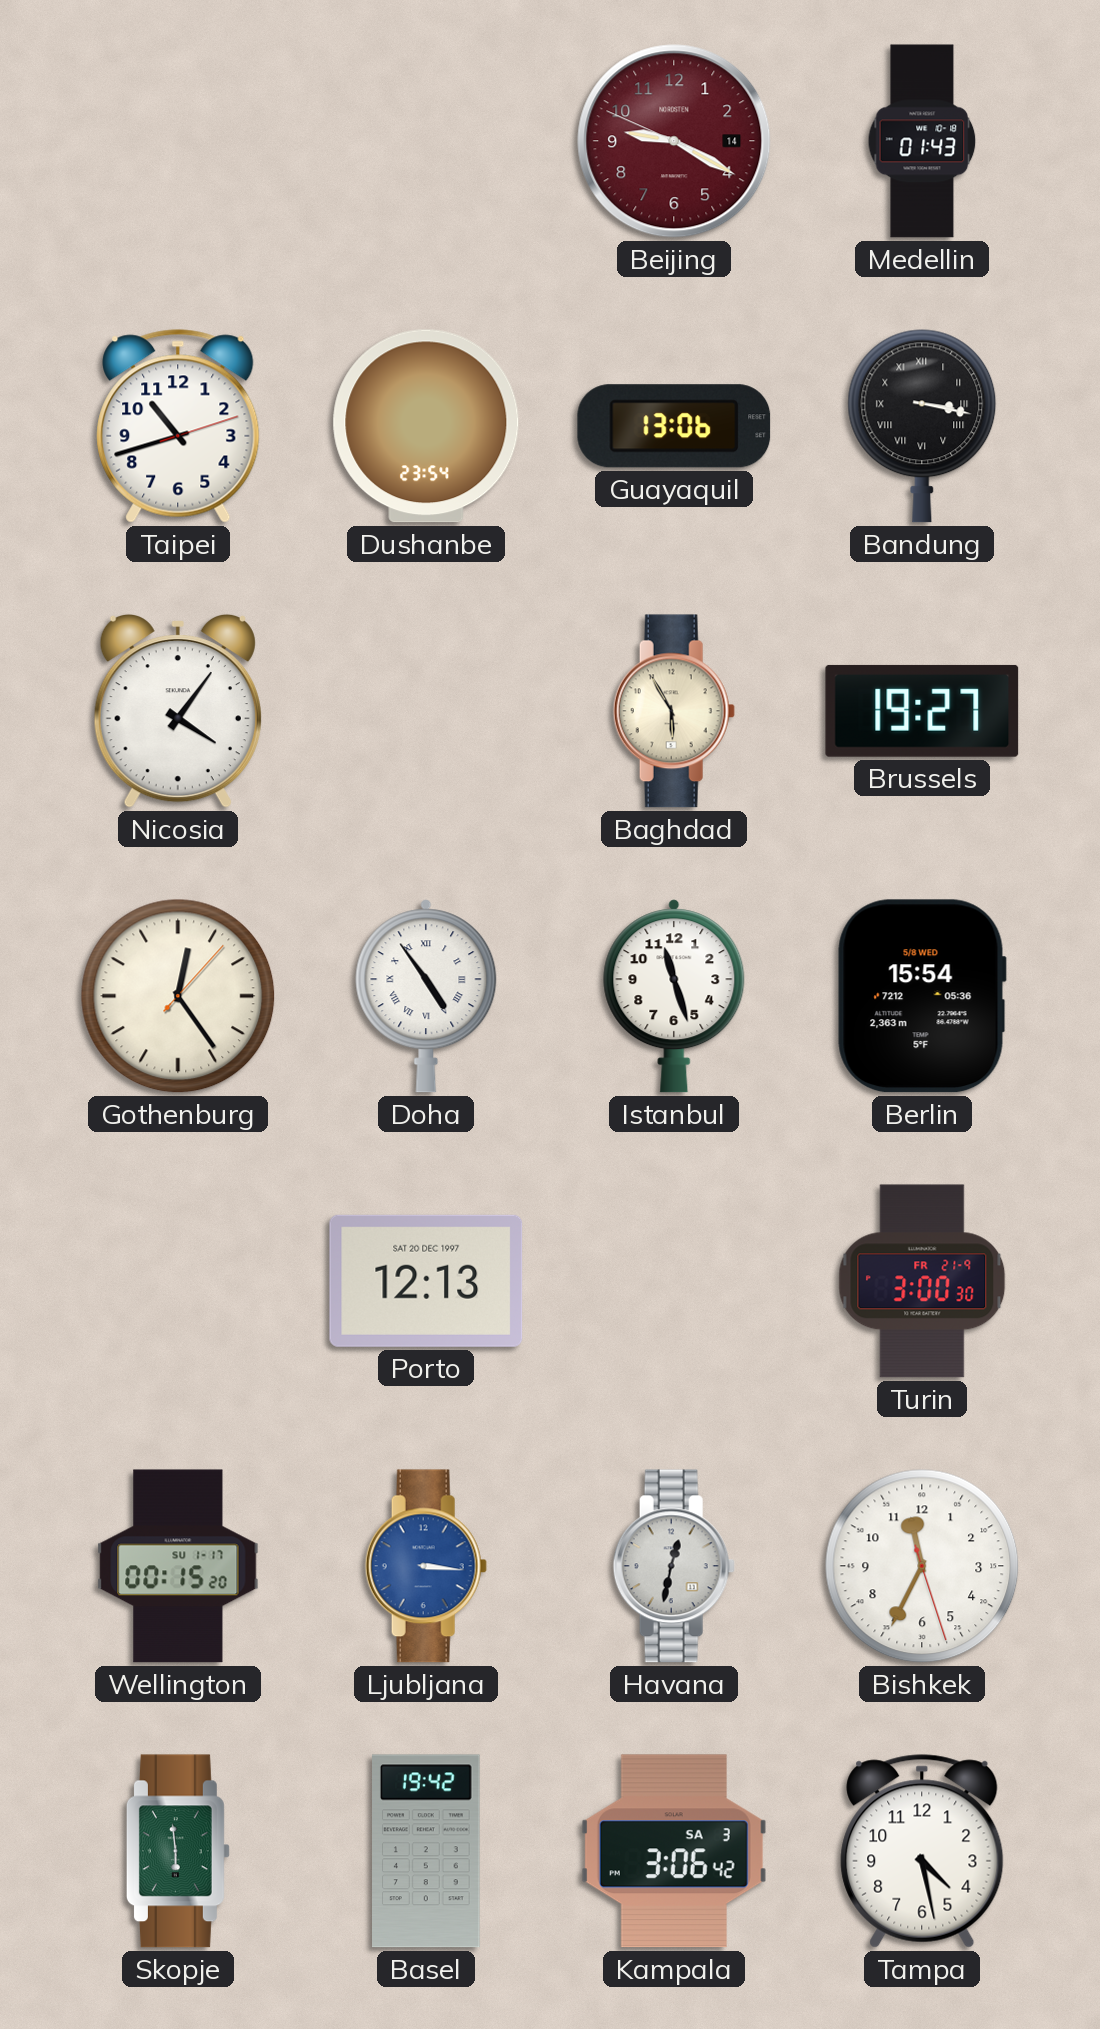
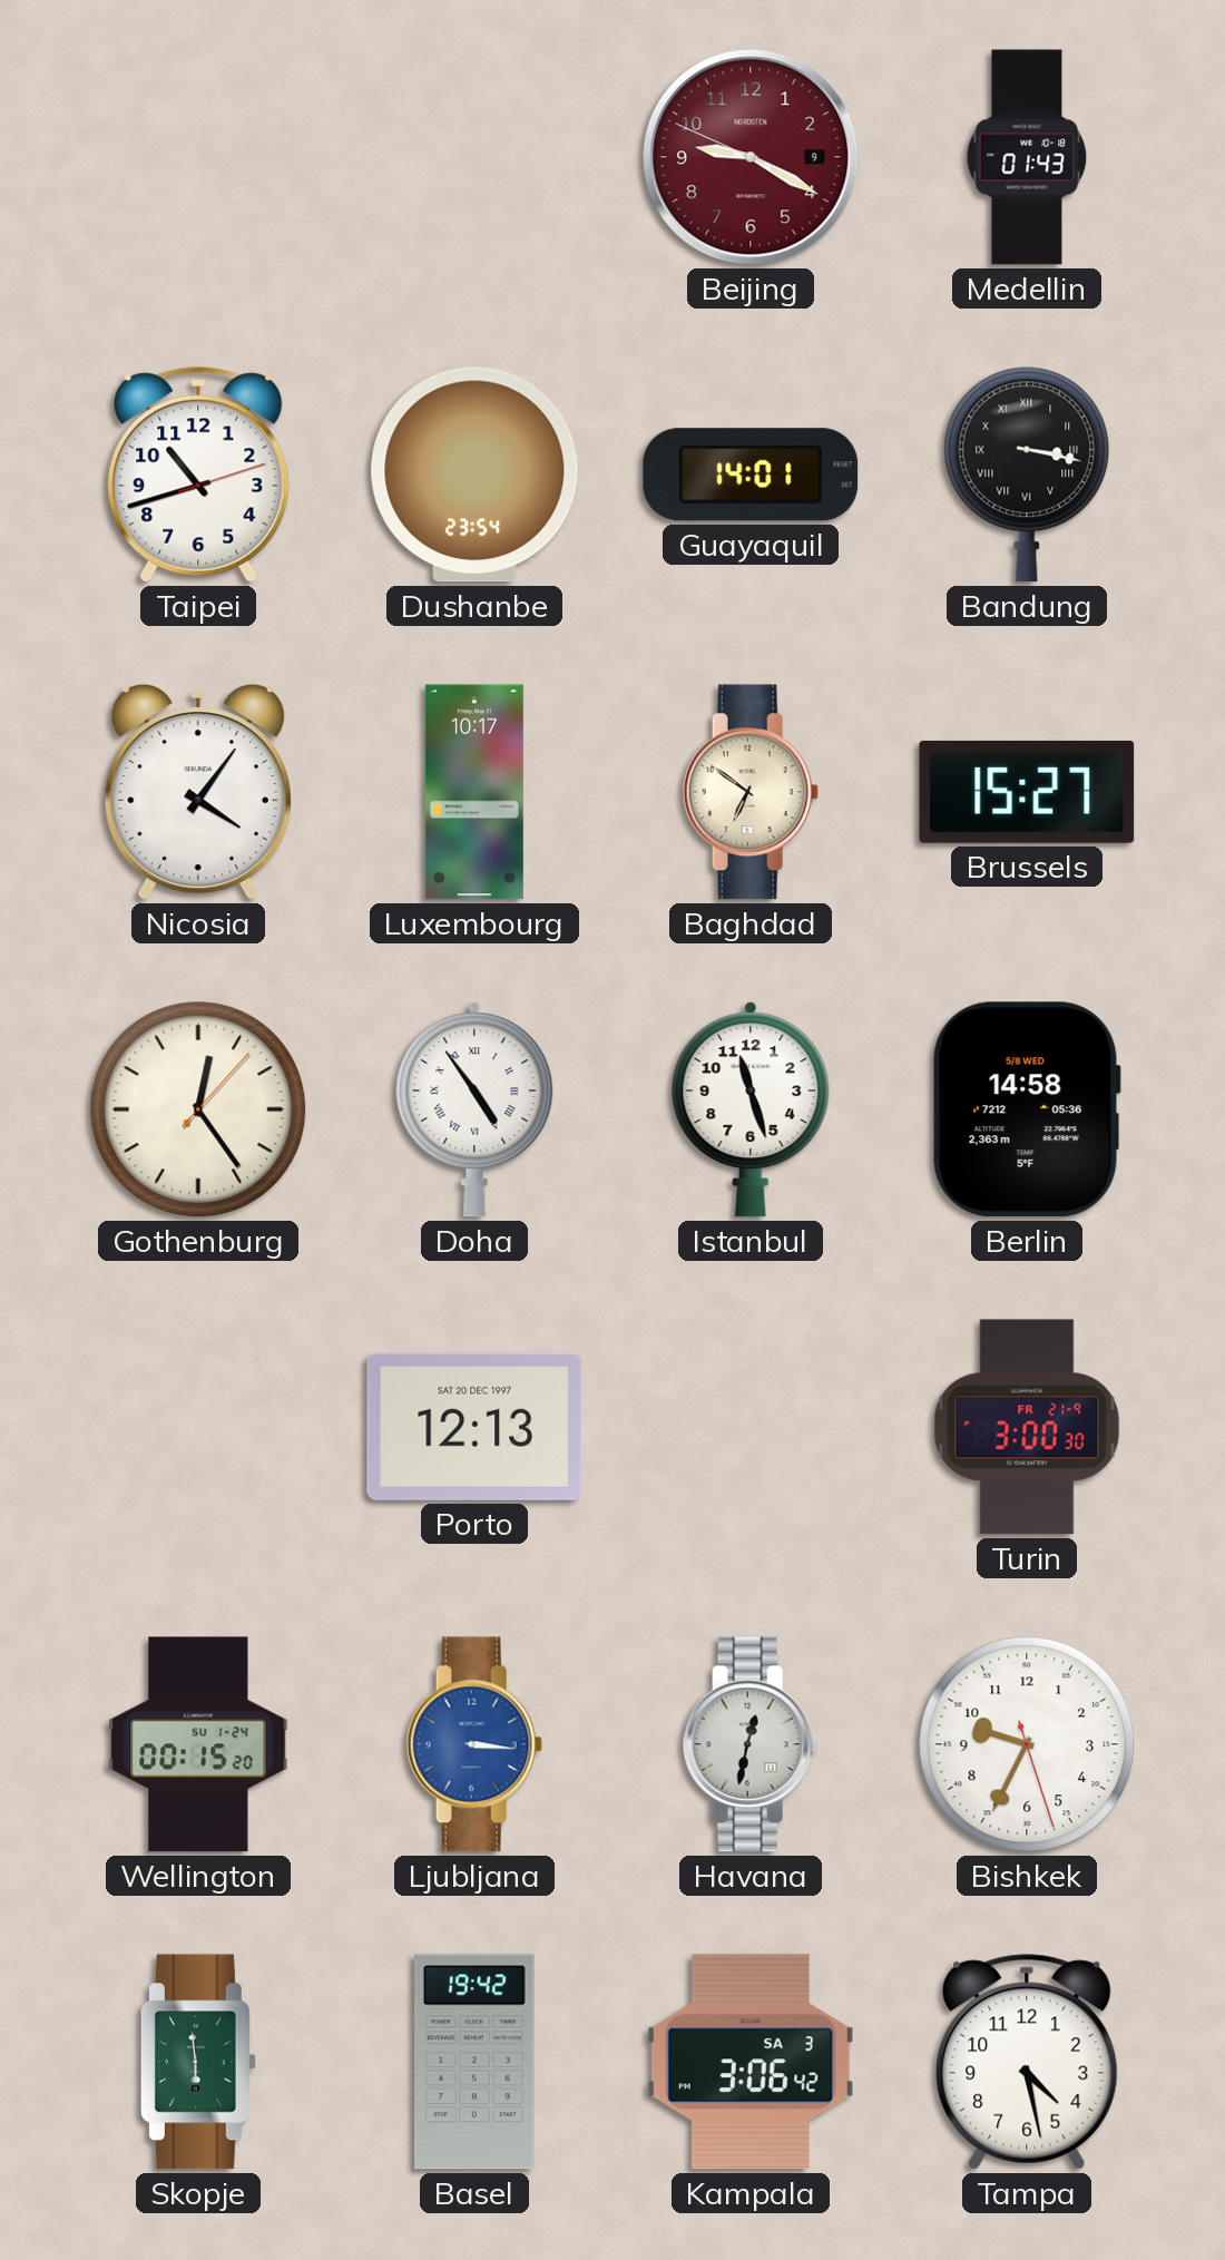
Beijing date: 14 -> 9
Guayaquil: 13:06 -> 14:01
Luxembourg: none -> 10:17
Baghdad: 5:55 -> 6:51
Brussels: 19:27 -> 15:27
Berlin: 15:54 -> 14:58
Wellington date: SU 1-17 -> SU 1-24
Bishkek: 11:34 -> 9:34
